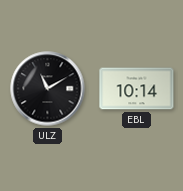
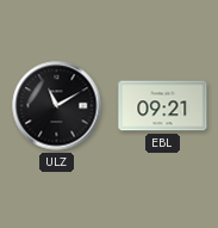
EBL: 10:14 -> 09:21
